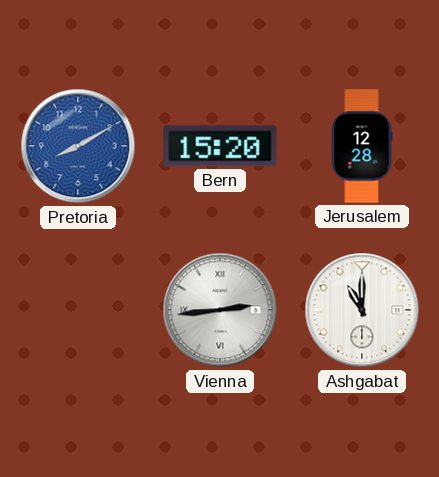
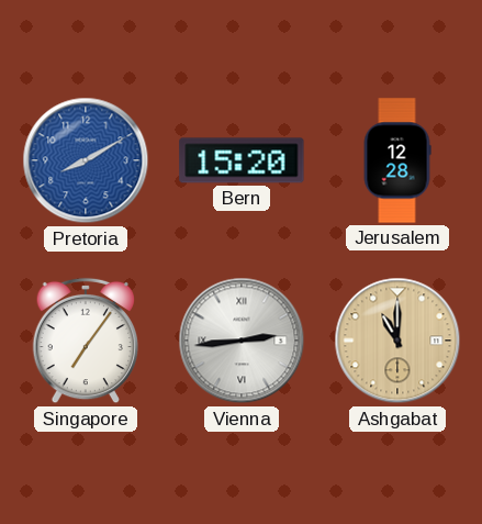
Singapore: none -> 7:06
Ashgabat dial: white -> champagne
